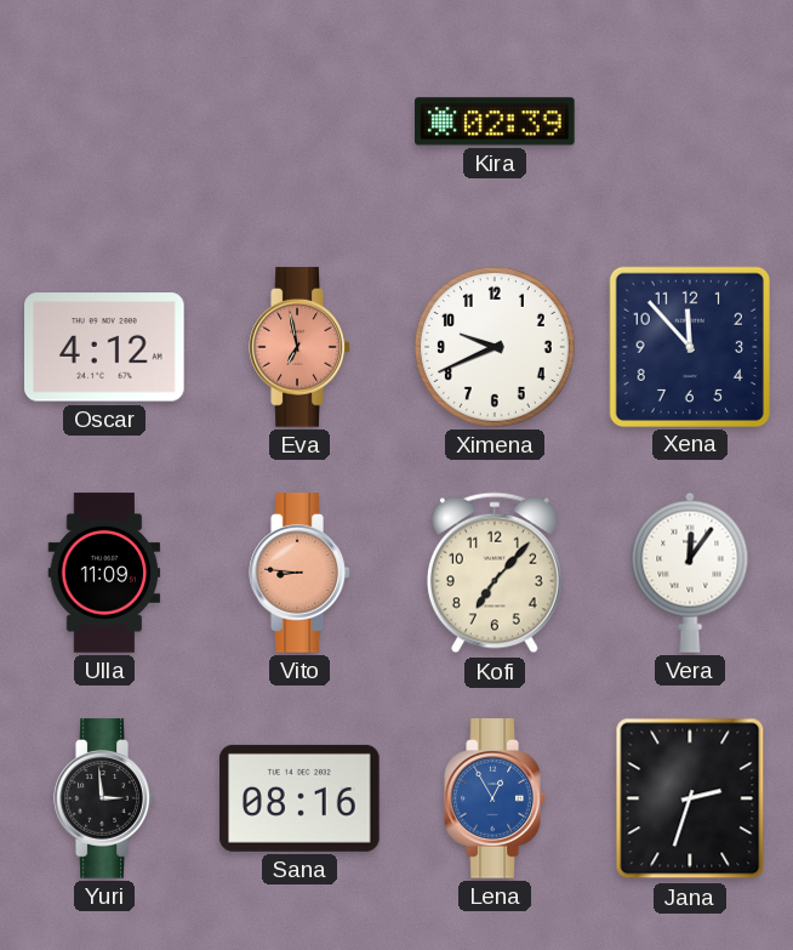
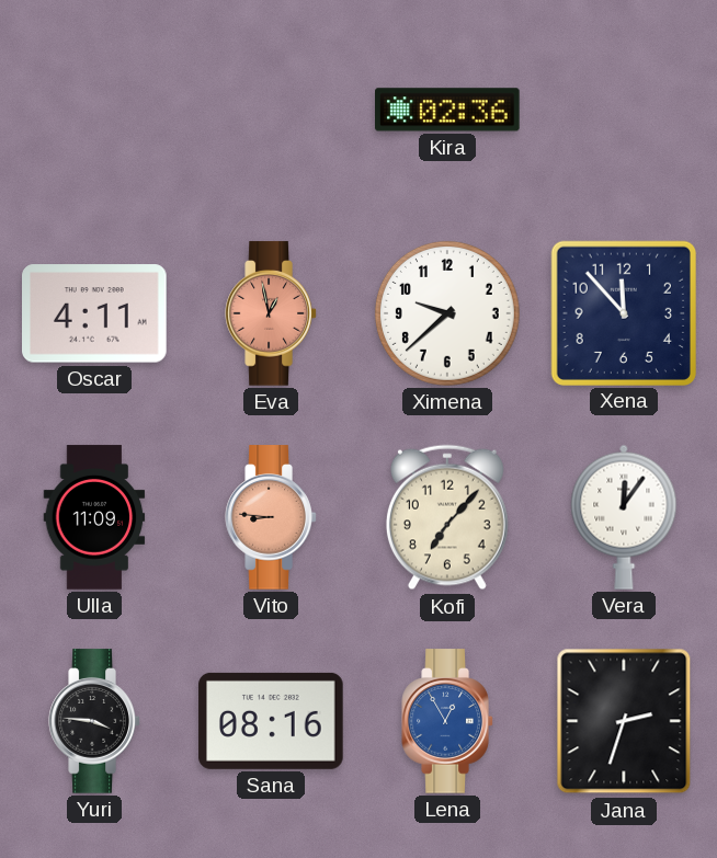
Kira: 02:39 -> 02:36
Oscar: 4:12 -> 4:11
Eva: 6:58 -> 12:58
Ximena: 9:41 -> 9:38
Yuri: 2:59 -> 3:46
